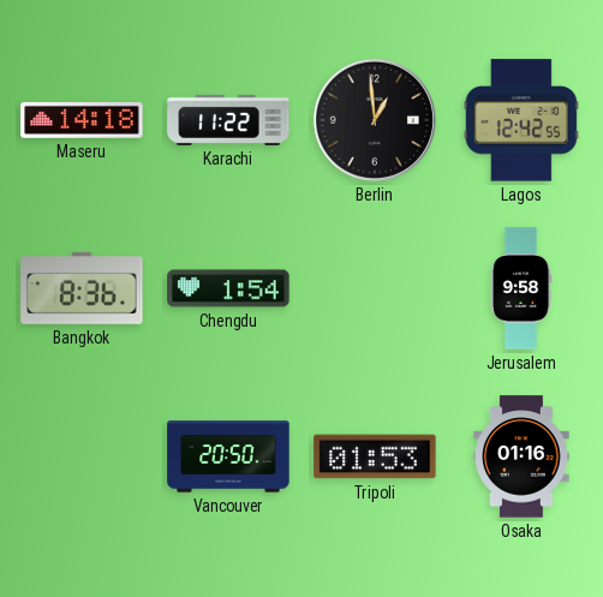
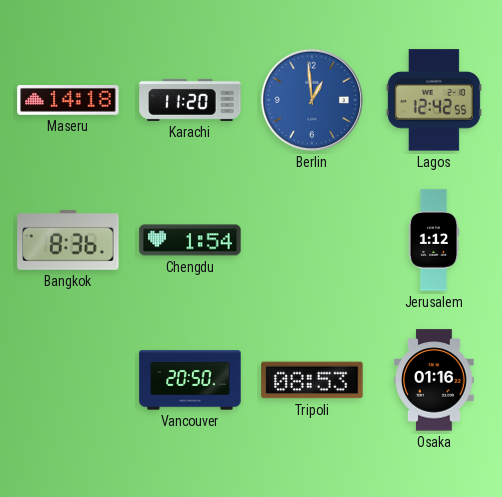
Karachi: 11:22 -> 11:20
Berlin dial: black -> blue
Jerusalem: 9:58 -> 1:12
Tripoli: 01:53 -> 08:53
